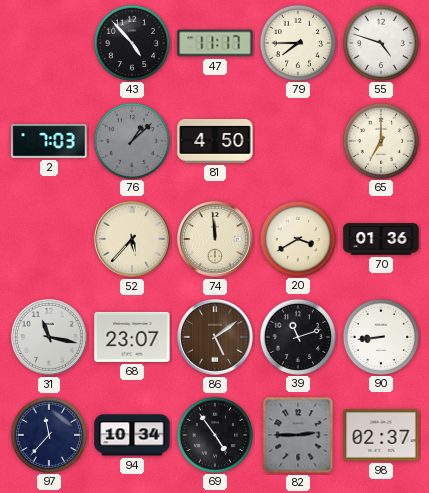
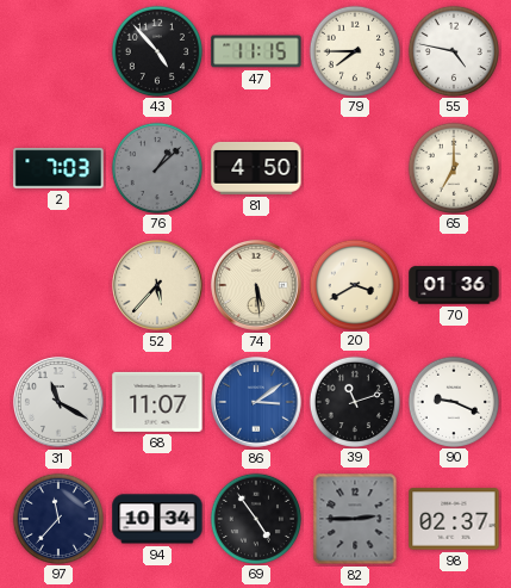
47: 11:17 -> 11:15
55: 4:48 -> 4:47
74: 11:59 -> 5:29
31: 11:17 -> 11:20
68: 23:07 -> 11:07
86: 5:09 -> 3:09
86 dial: brown -> blue
90: 8:44 -> 9:19
